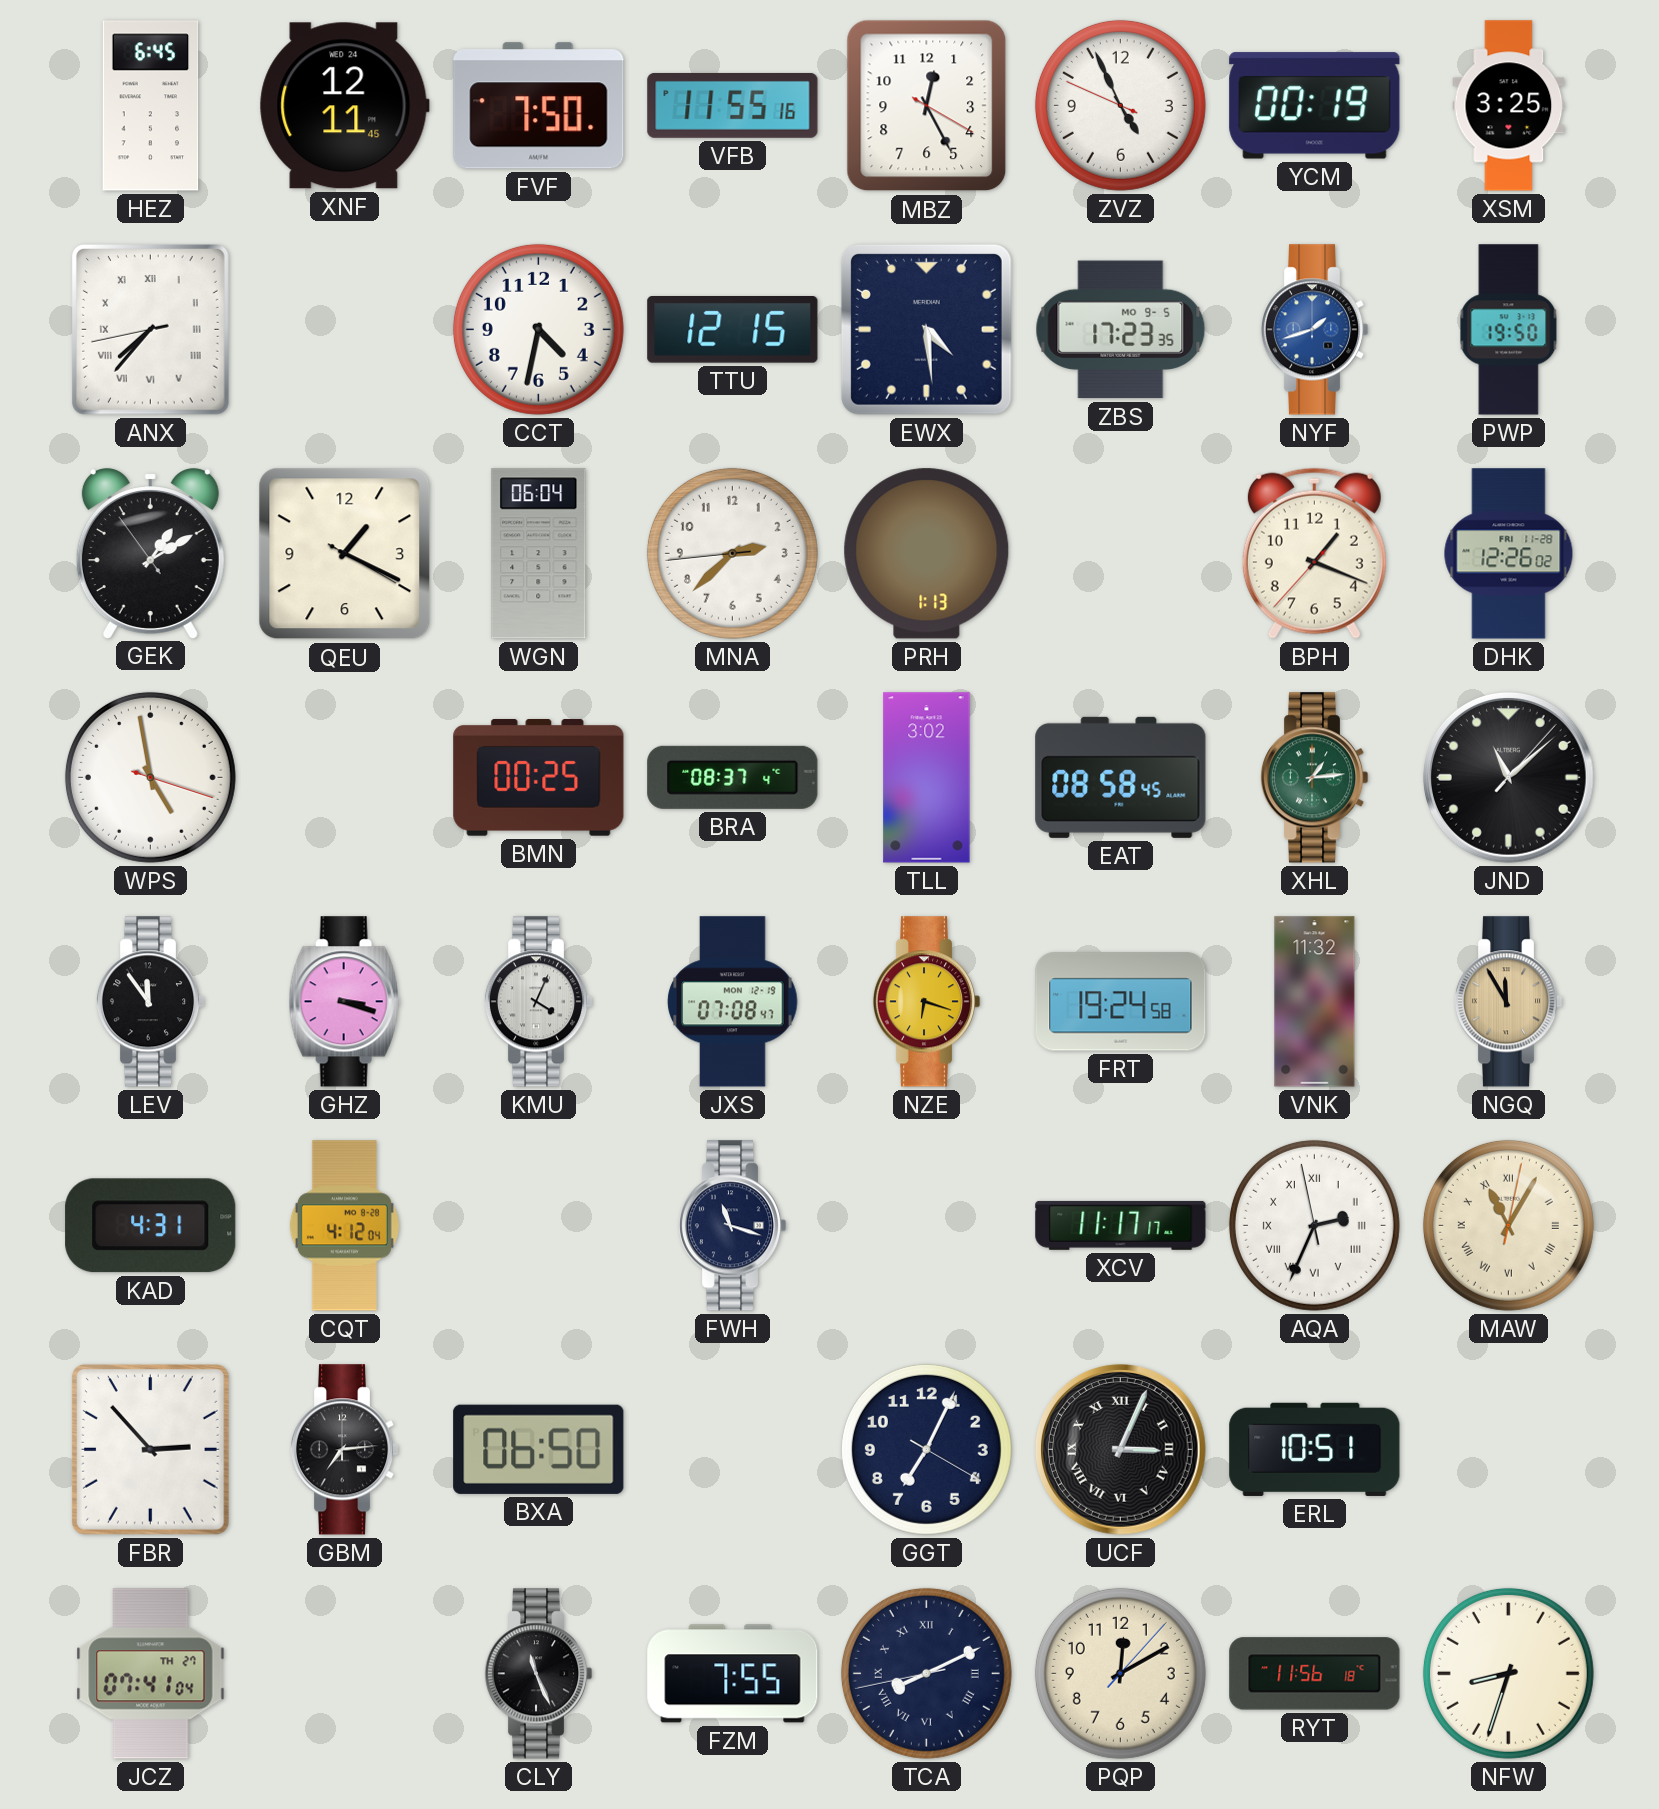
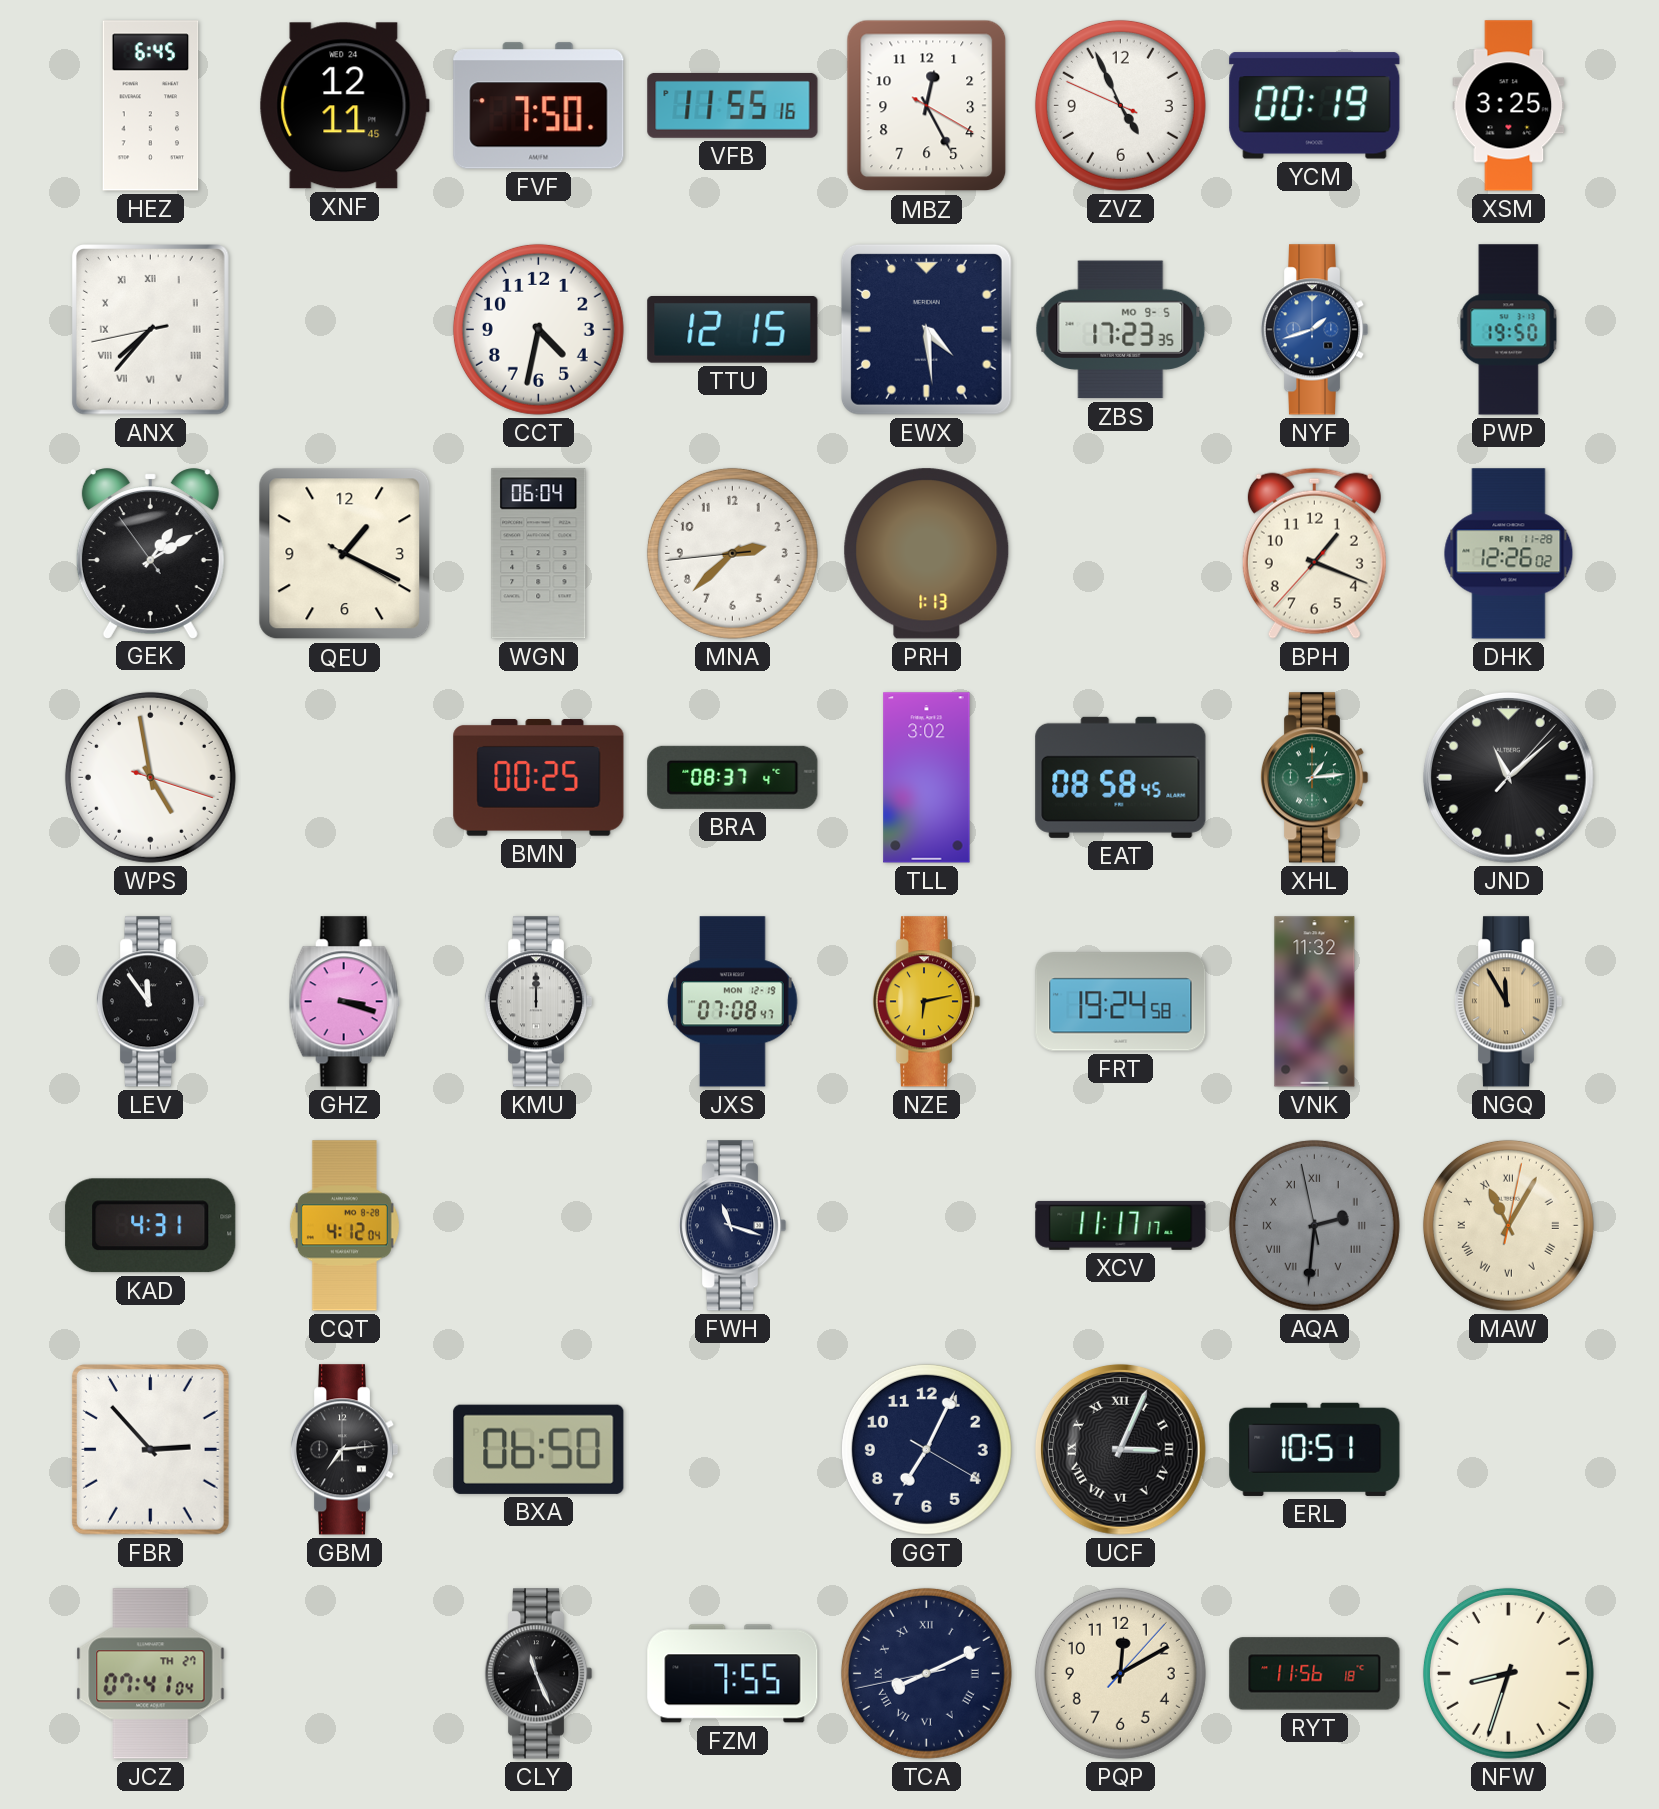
KMU: 4:04 -> 12:00
NZE: 6:18 -> 6:13
AQA: 2:33 -> 2:30
AQA dial: white -> grey
